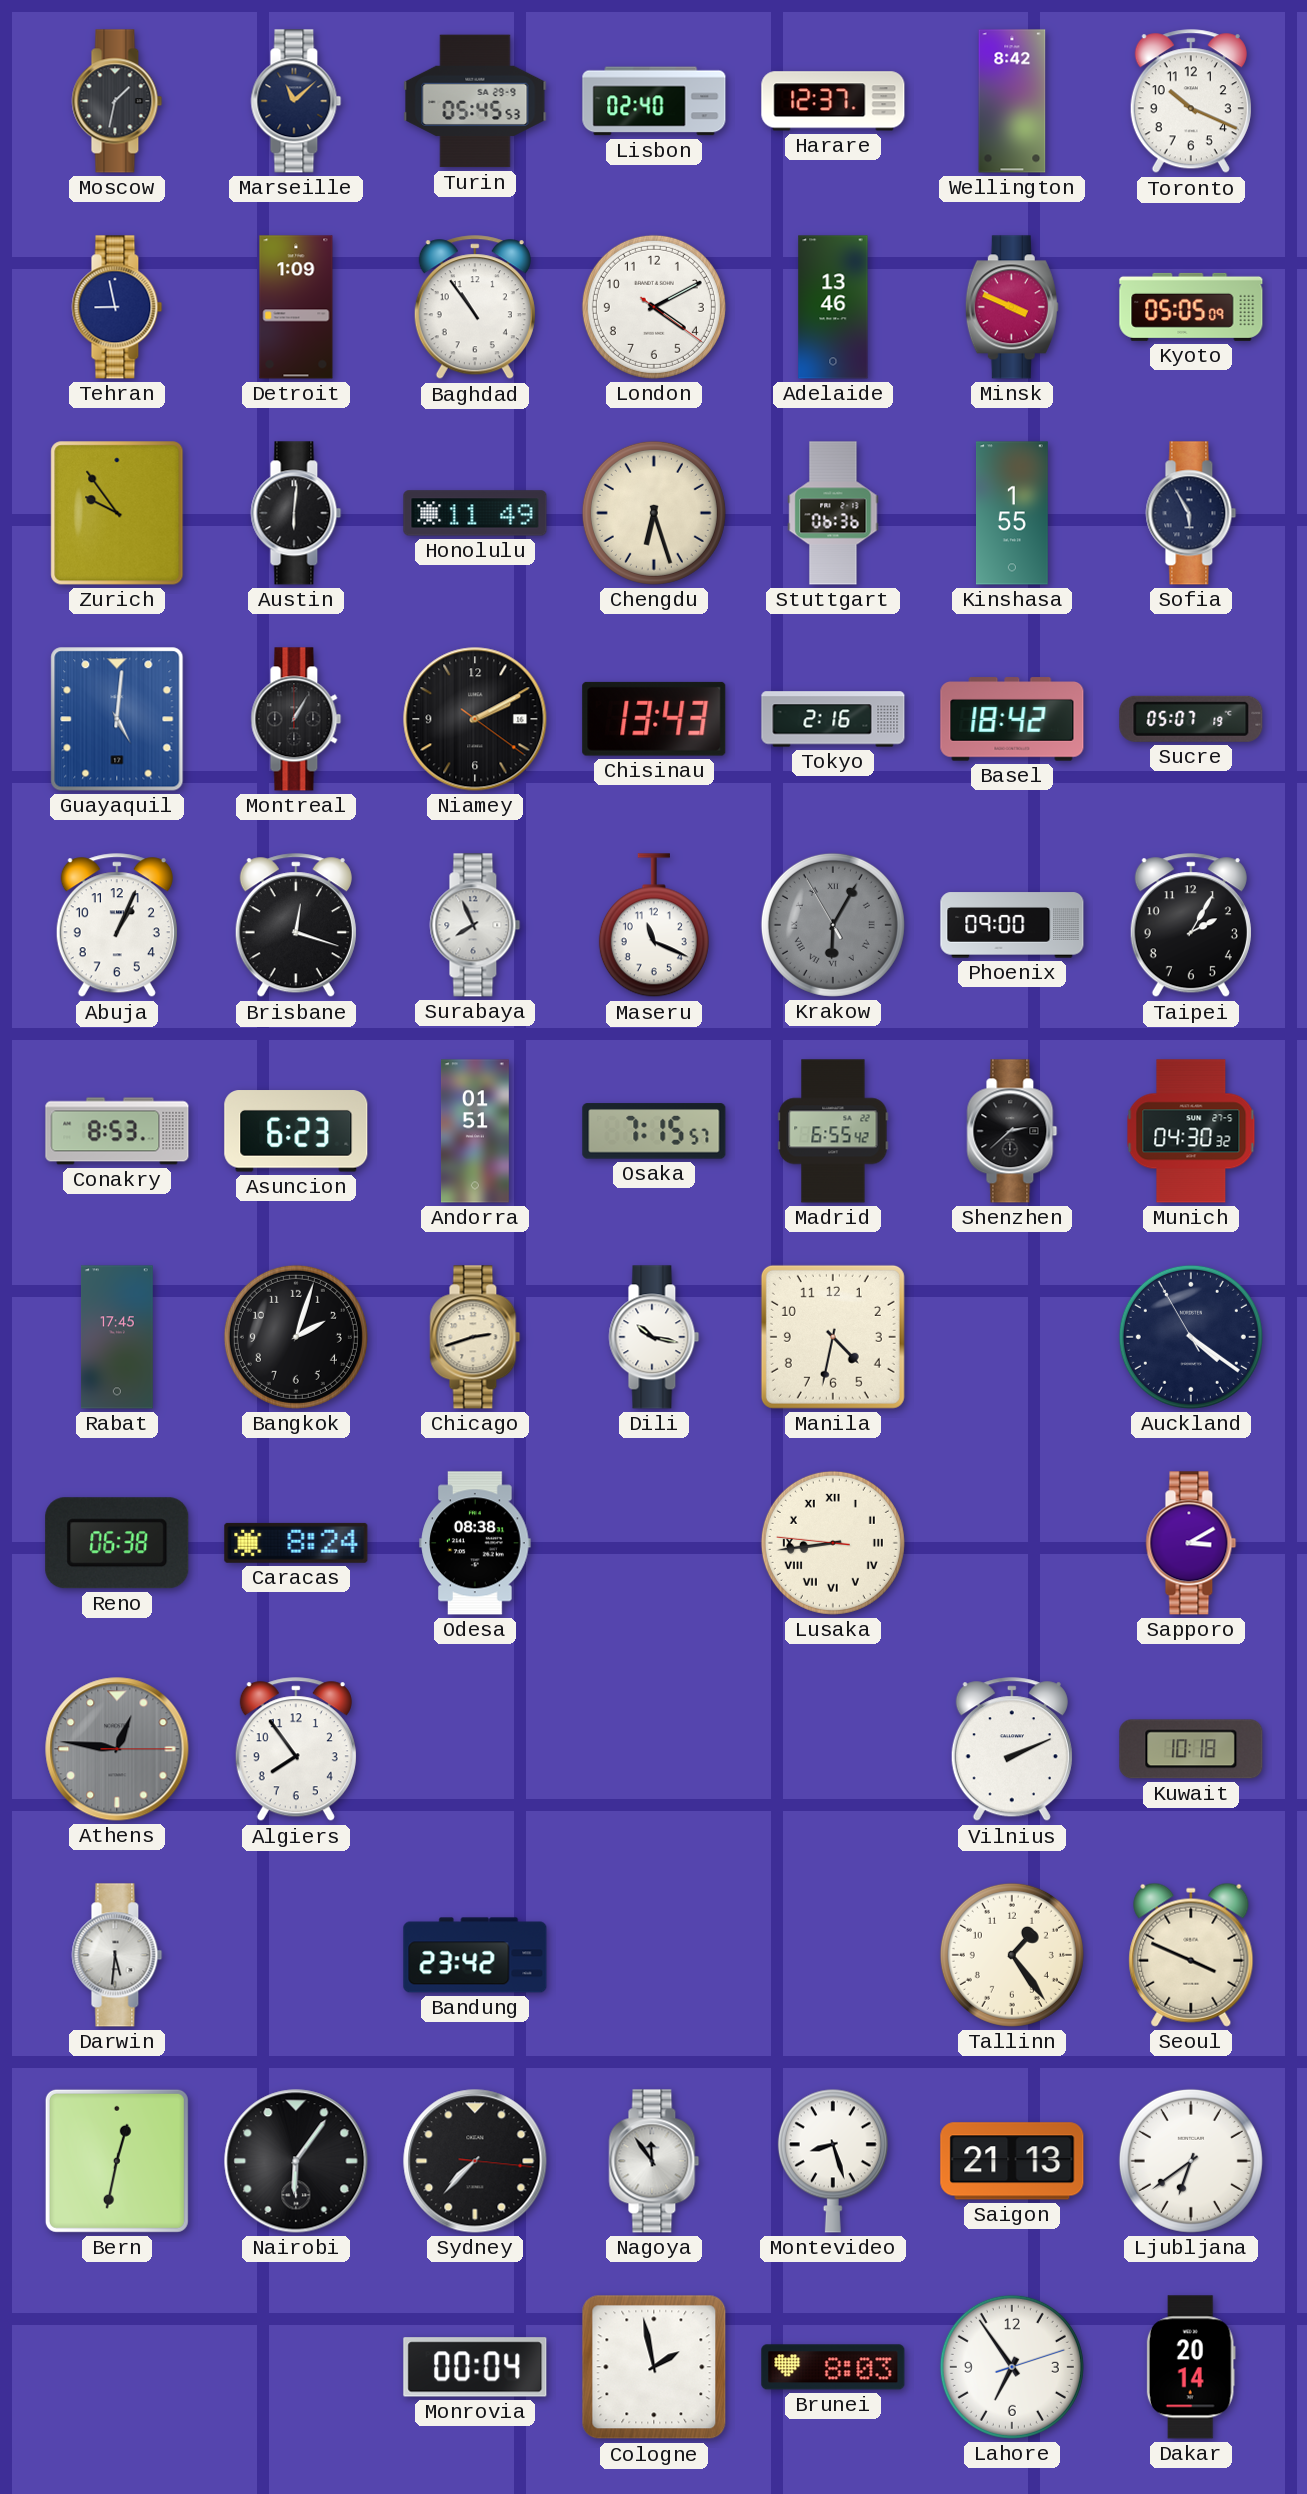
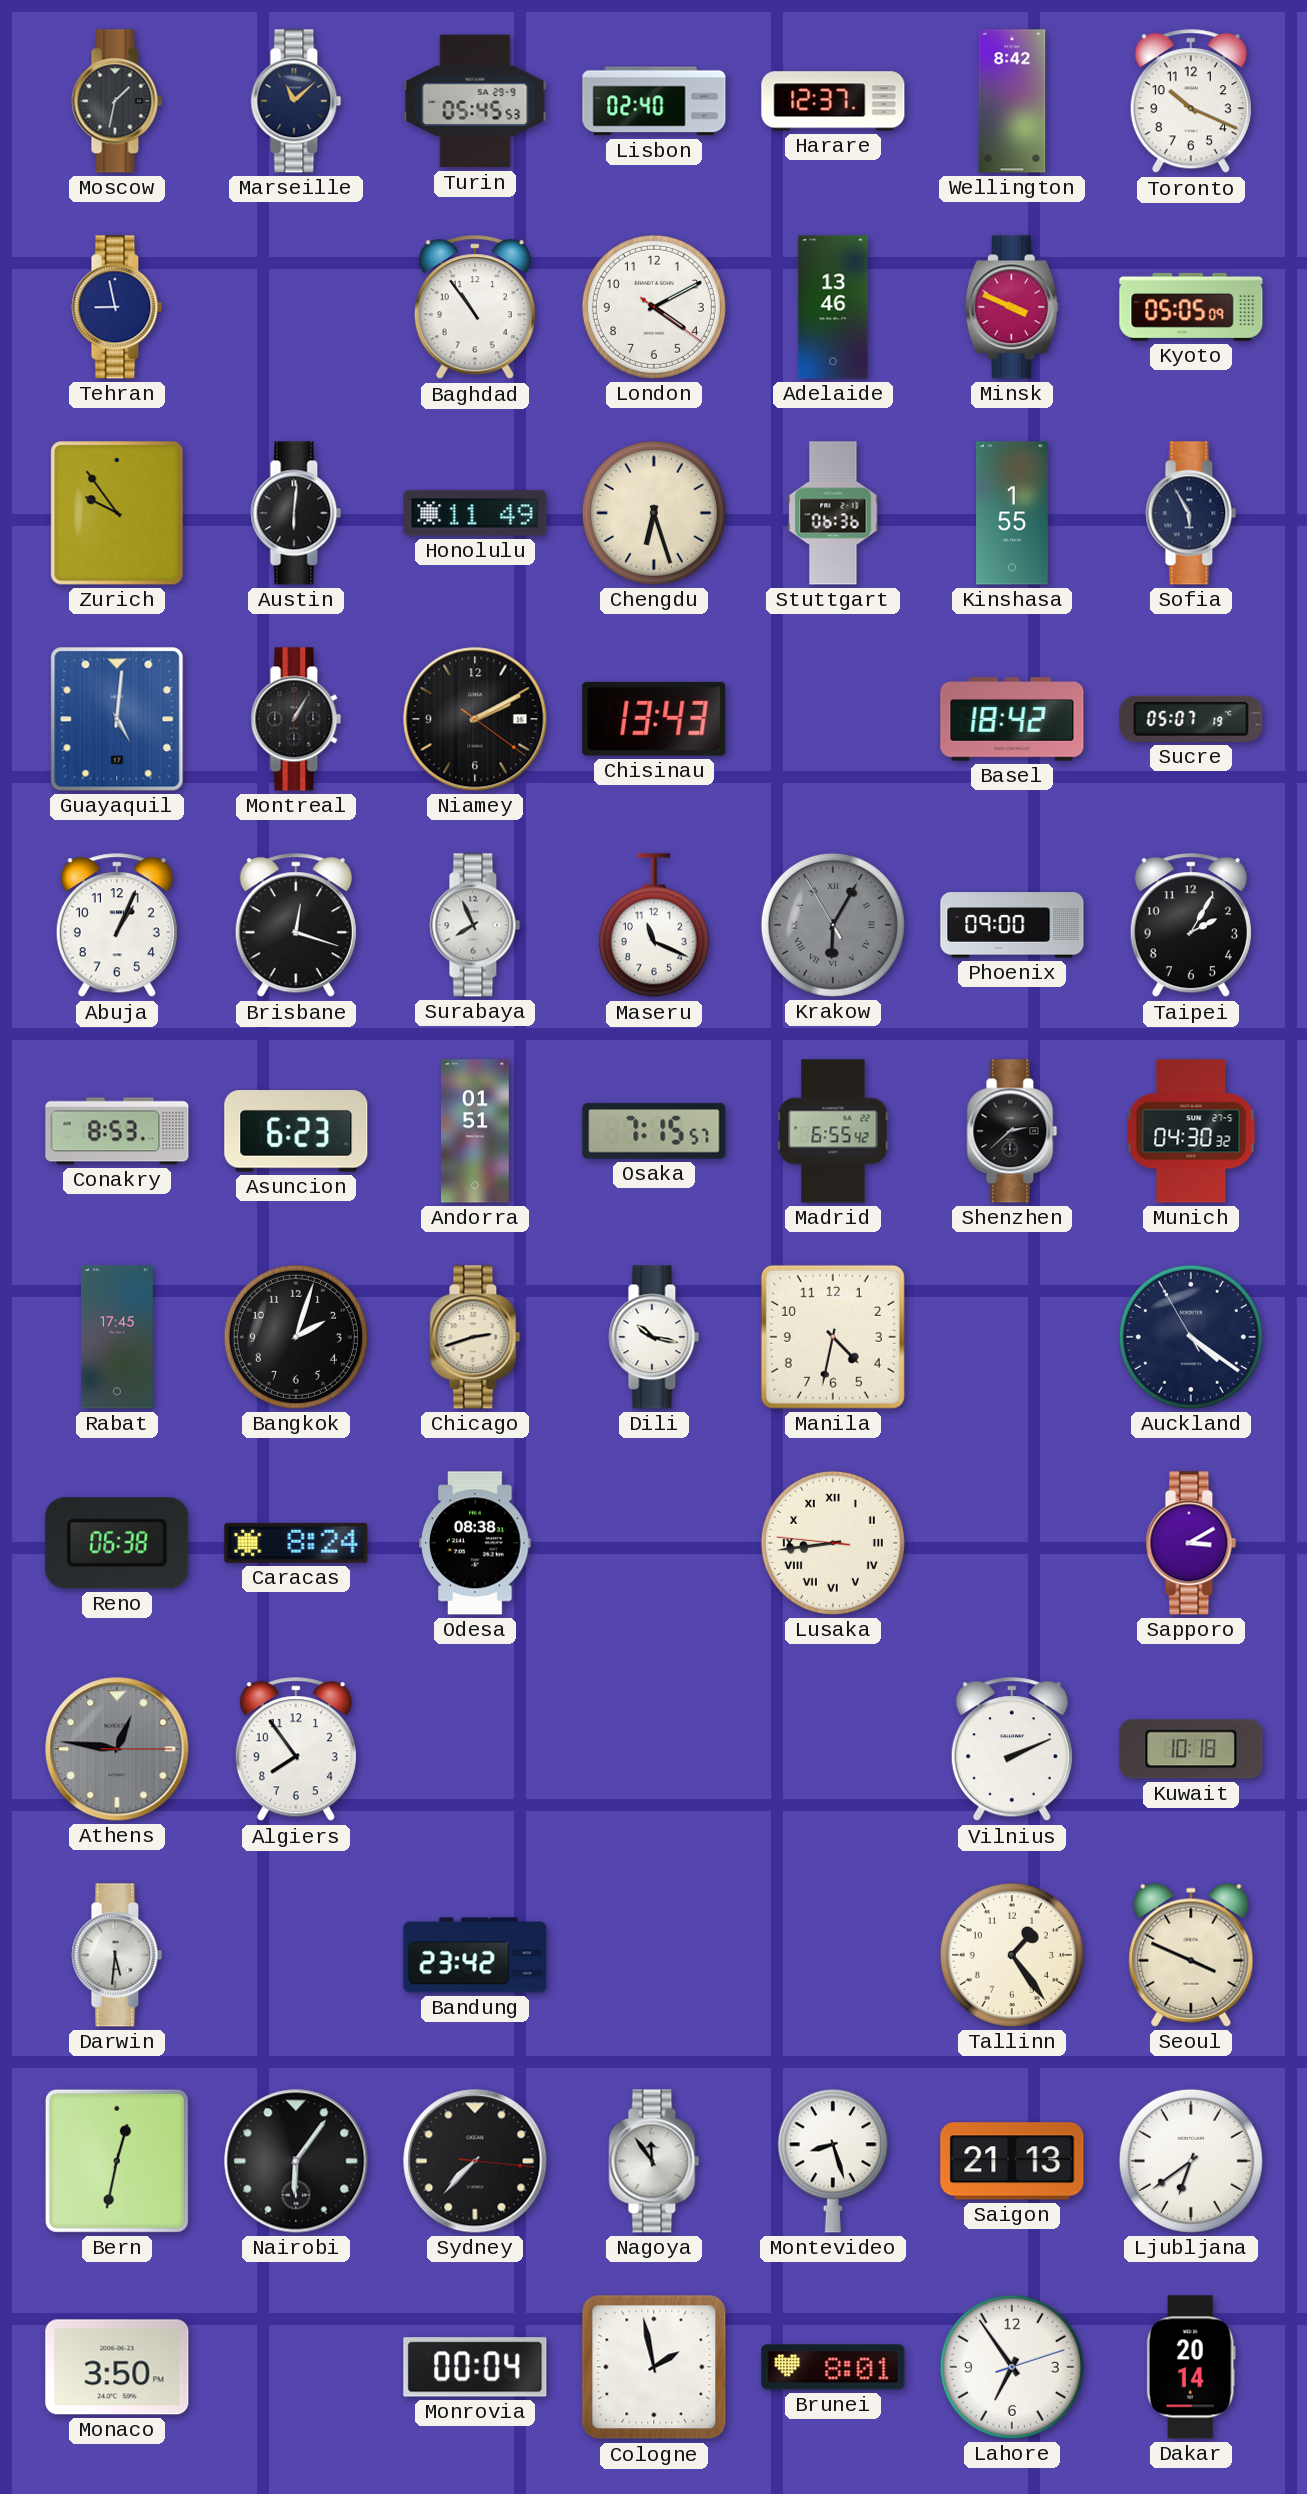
Detroit: 1:09 -> none
Tokyo: 2:16 -> none
Monaco: none -> 3:50
Brunei: 8:03 -> 8:01
